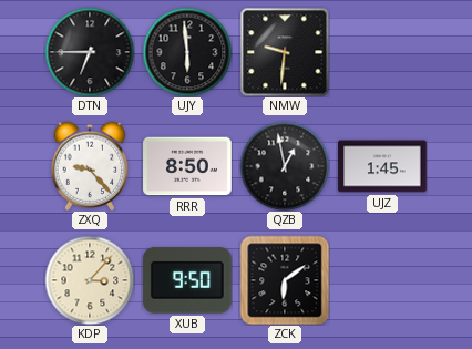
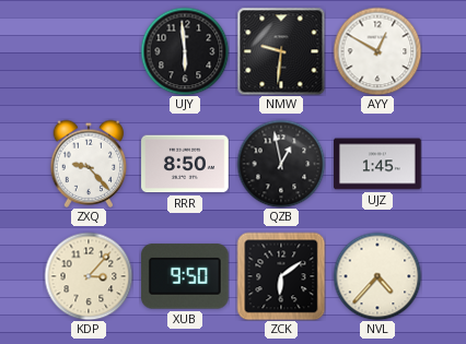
DTN: 6:45 -> none
AYY: none -> 12:50
NVL: none -> 4:37
